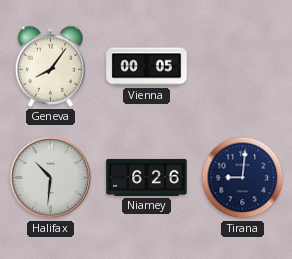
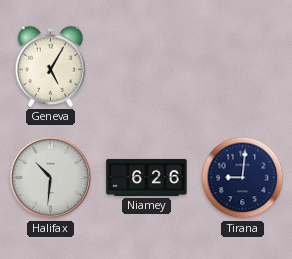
Geneva: 8:06 -> 5:05
Vienna: 00:05 -> none
